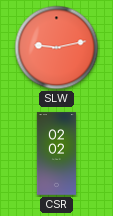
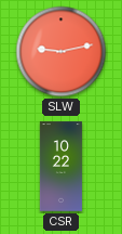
CSR: 02:02 -> 10:22
